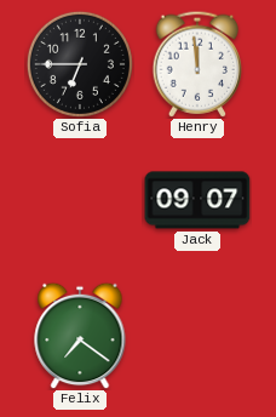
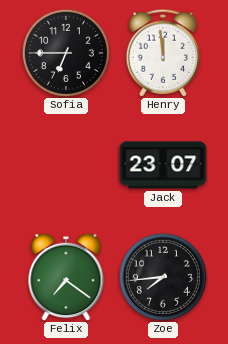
Jack: 09:07 -> 23:07
Zoe: none -> 7:44
